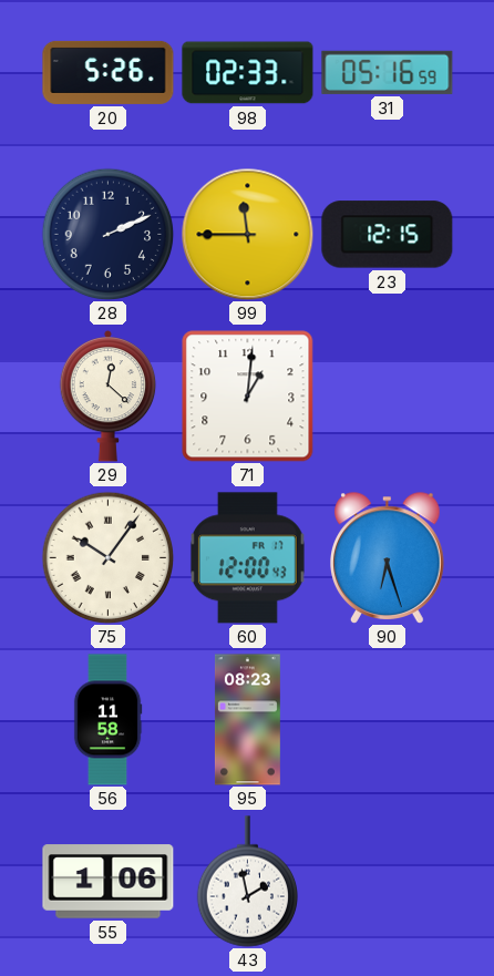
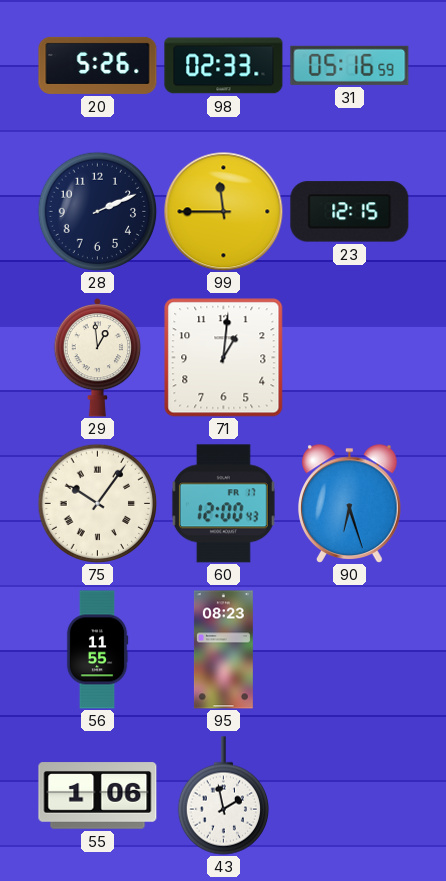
29: 12:22 -> 12:59
56: 11:58 -> 11:55
